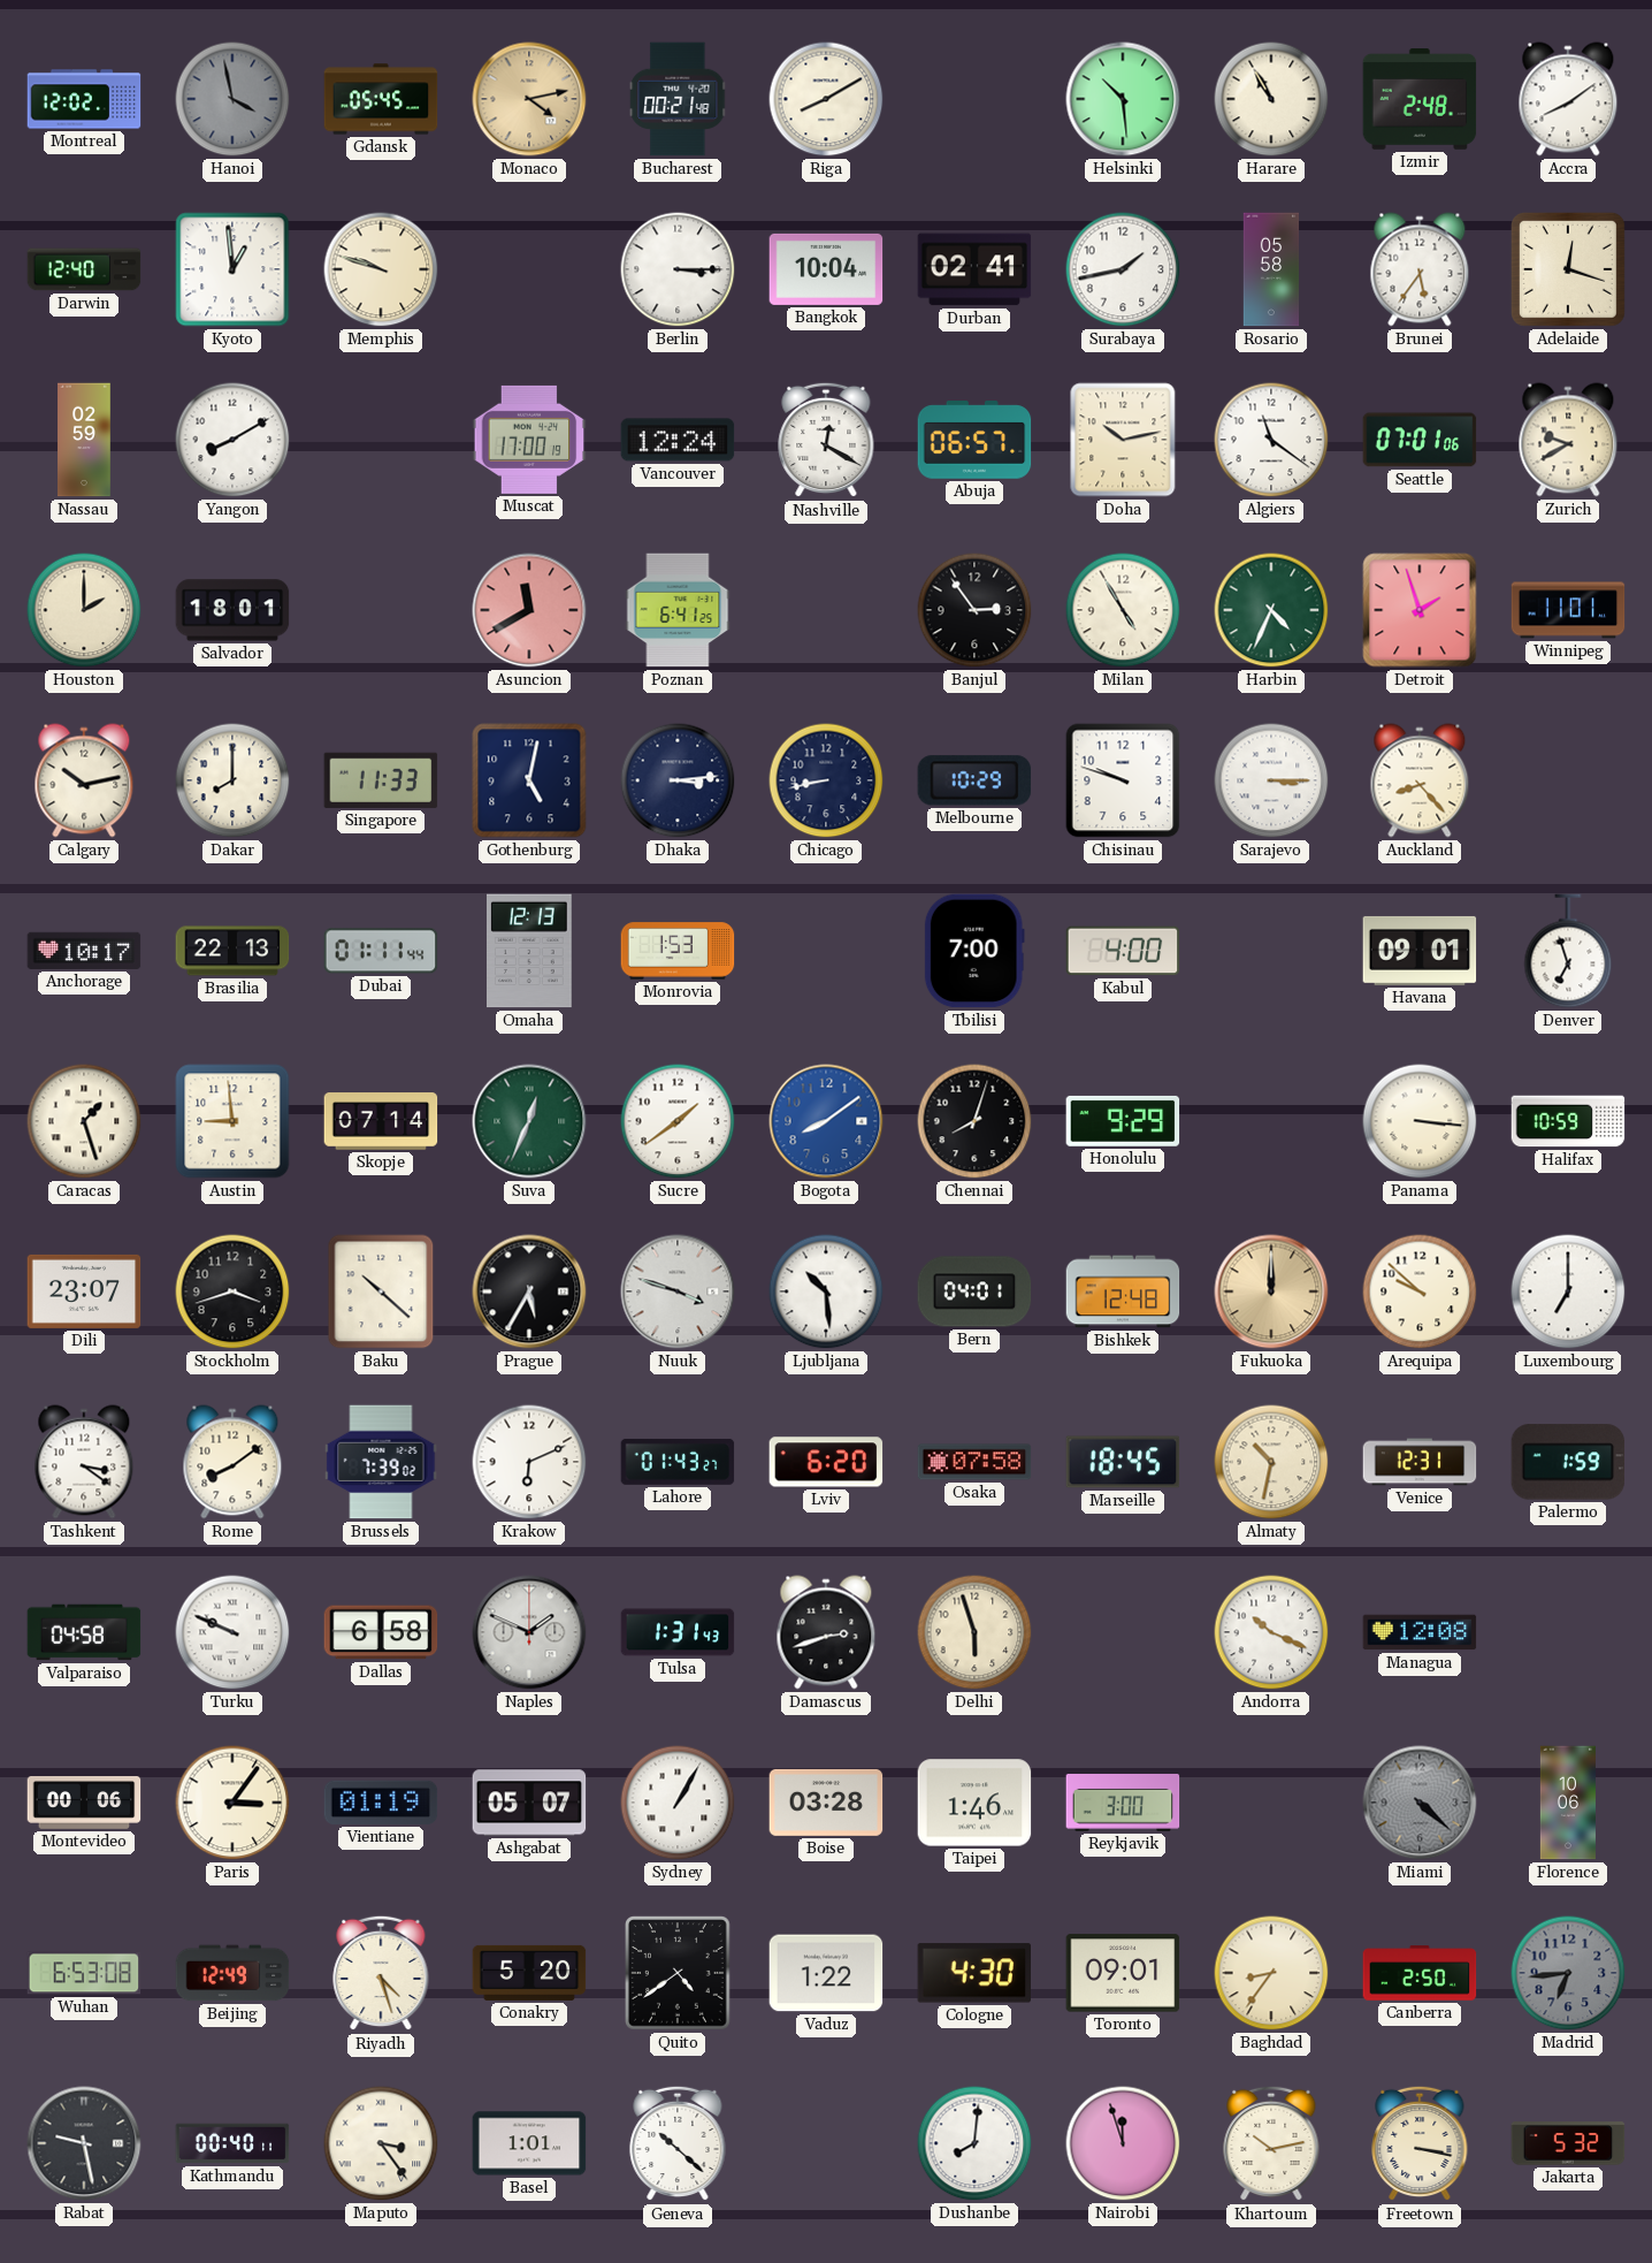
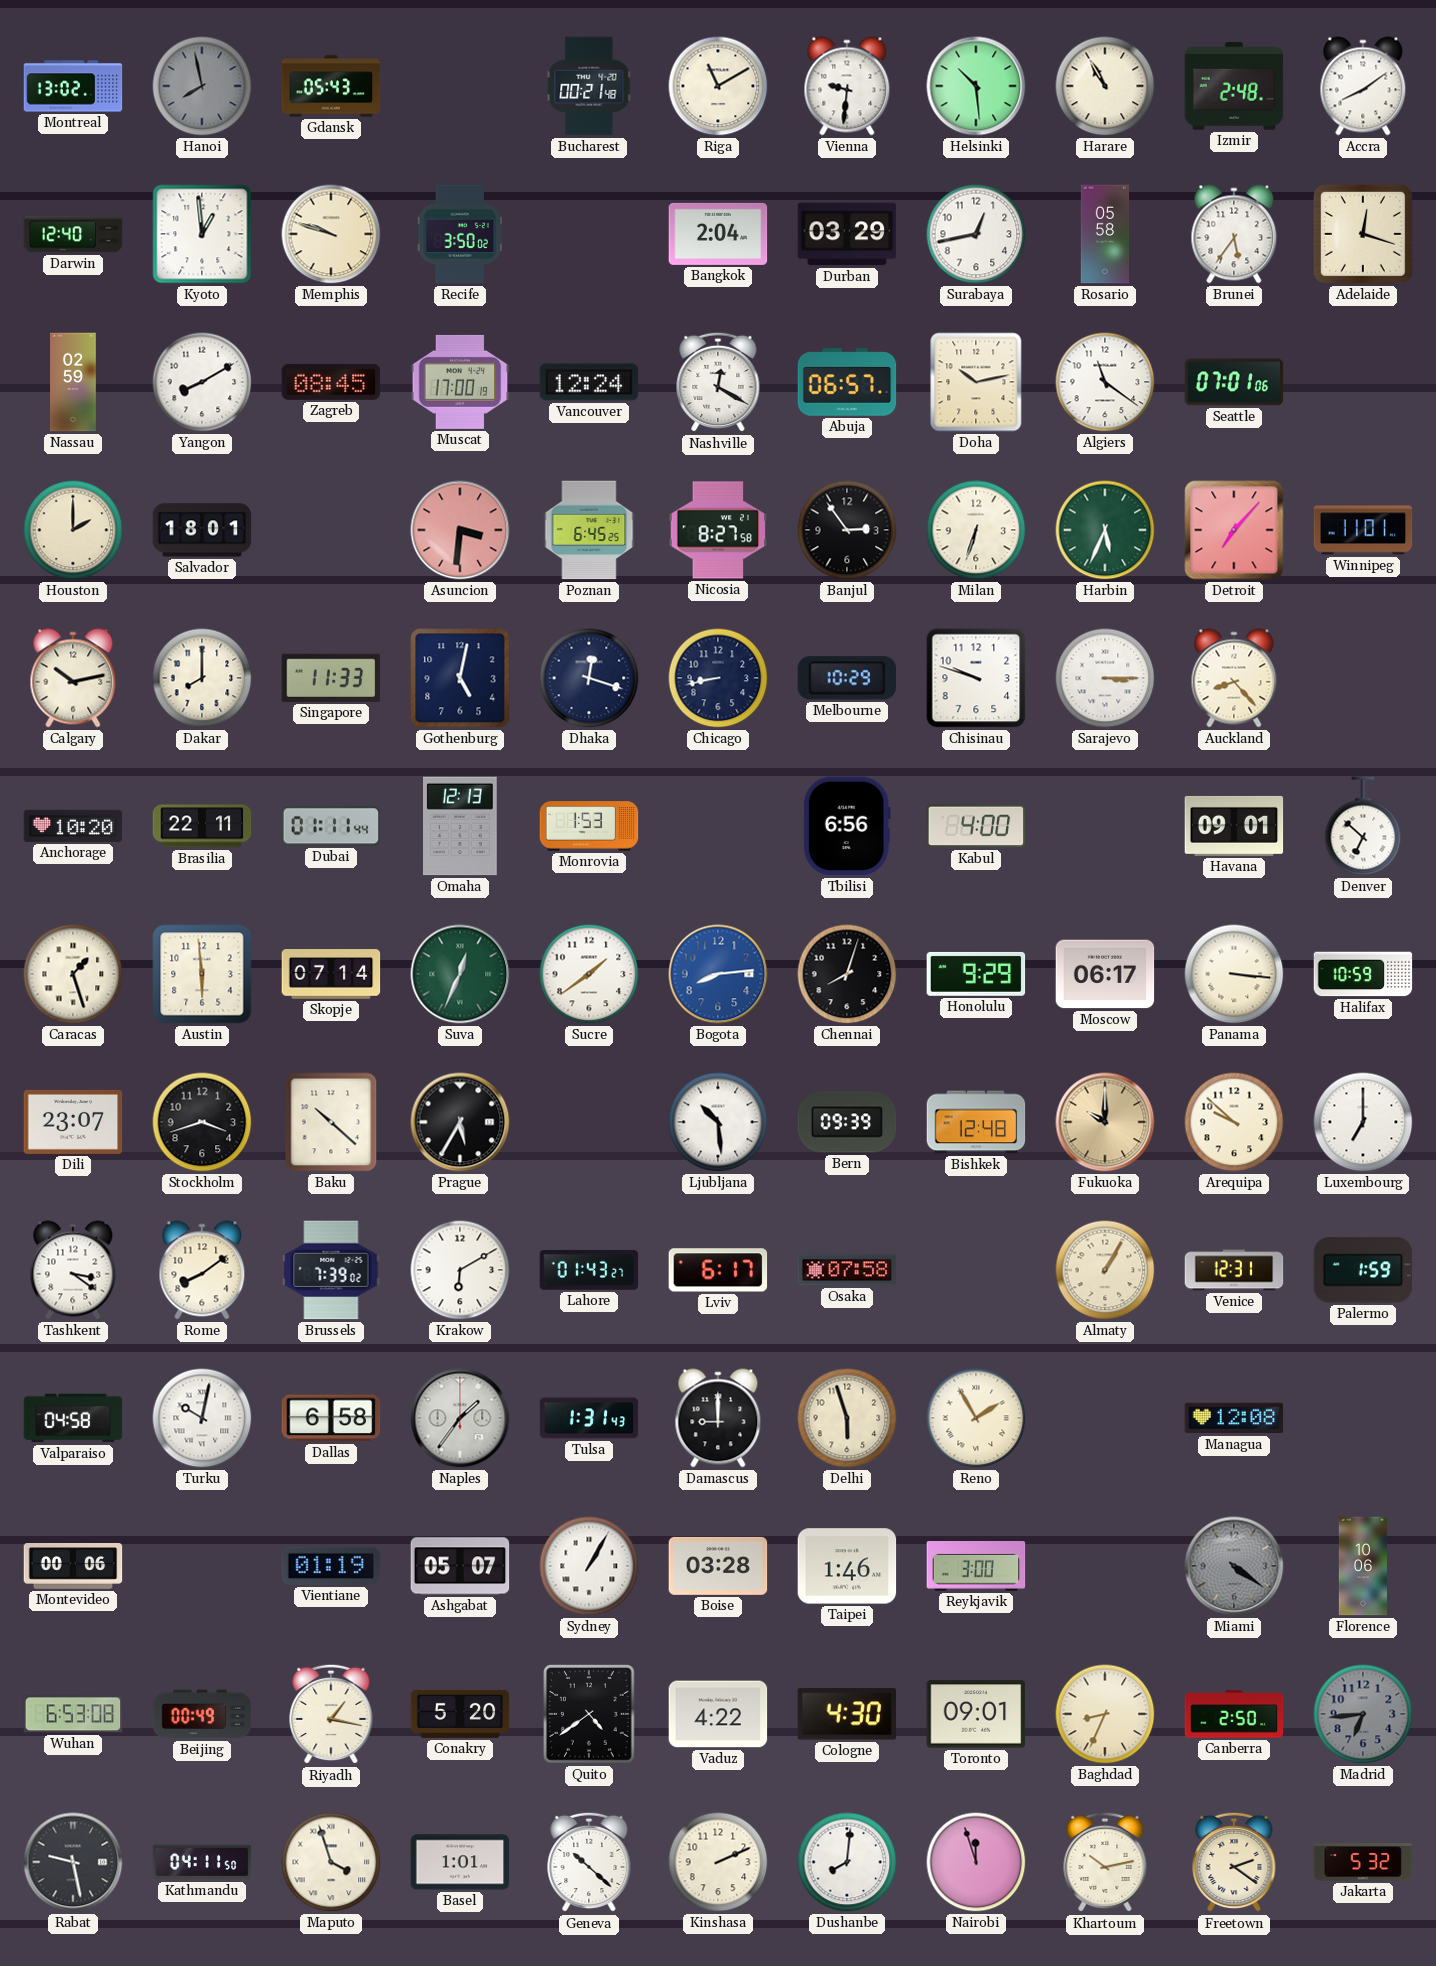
Montreal: 12:02 -> 13:02
Hanoi: 3:58 -> 7:58
Gdansk: 05:45 -> 05:43
Monaco: 4:13 -> none
Riga: 8:10 -> 11:10
Vienna: none -> 9:31
Recife: none -> 3:50
Berlin: 3:15 -> none
Bangkok: 10:04 -> 2:04
Durban: 02:41 -> 03:29
Surabaya: 1:43 -> 12:43
Zagreb: none -> 08:45
Zurich: 9:40 -> none
Asuncion: 11:40 -> 3:31
Poznan: 6:41 -> 6:45
Nicosia: none -> 8:27
Milan: 4:55 -> 6:33
Harbin: 4:34 -> 5:34
Detroit: 1:57 -> 7:07
Dhaka: 3:14 -> 12:18
Anchorage: 10:17 -> 10:20
Brasilia: 22:13 -> 22:11
Tbilisi: 7:00 -> 6:56
Denver: 6:57 -> 6:52
Austin: 8:59 -> 5:59
Bogota: 8:09 -> 8:14
Moscow: none -> 06:17
Nuuk: 3:48 -> none
Bern: 04:01 -> 09:39
Fukuoka: 12:00 -> 10:00
Krakow: 6:11 -> 6:10
Lviv: 6:20 -> 6:17
Marseille: 18:45 -> none
Almaty: 10:32 -> 1:05
Turku: 9:49 -> 10:02
Naples: 1:49 -> 1:36
Damascus: 2:42 -> 9:00
Reno: none -> 1:55
Andorra: 10:19 -> none
Paris: 3:06 -> none
Miami: 4:22 -> 4:21
Beijing: 12:49 -> 00:49
Riyadh: 4:27 -> 1:17
Vaduz: 1:22 -> 4:22
Baghdad: 8:36 -> 8:34
Kathmandu: 00:40 -> 04:11
Maputo: 3:24 -> 3:57
Kinshasa: none -> 2:11
Freetown: 3:17 -> 2:21
